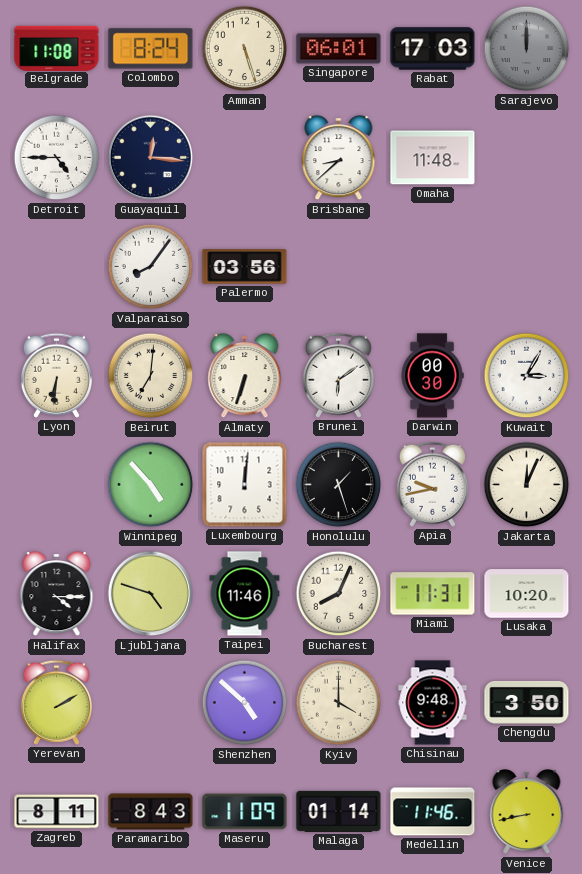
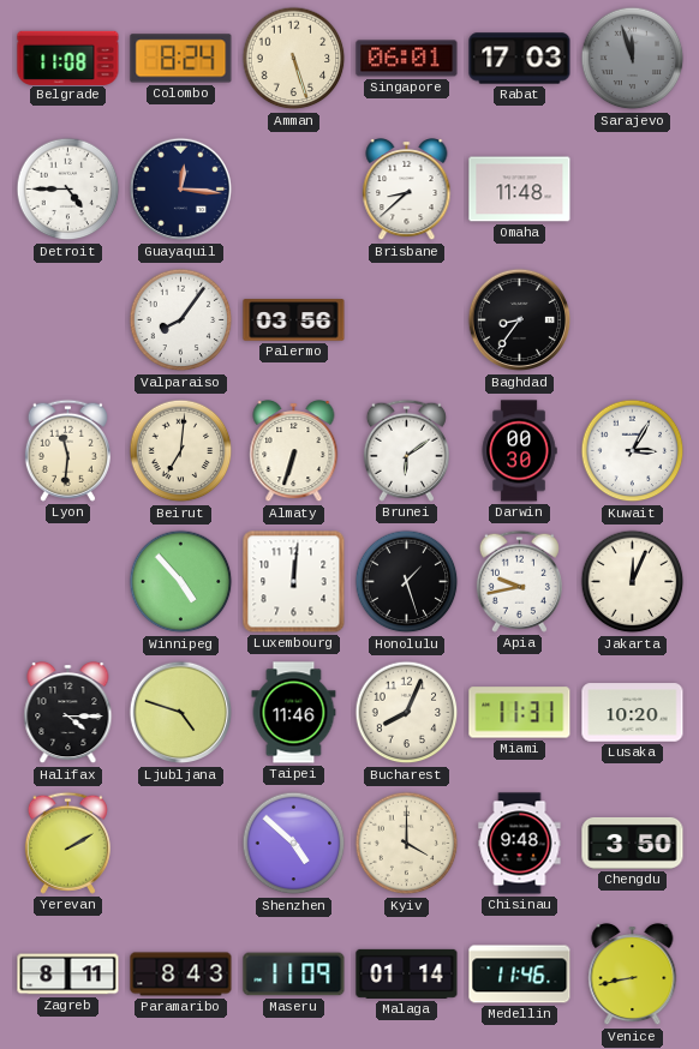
Sarajevo: 12:00 -> 11:57
Baghdad: none -> 8:36
Lyon: 6:31 -> 11:31
